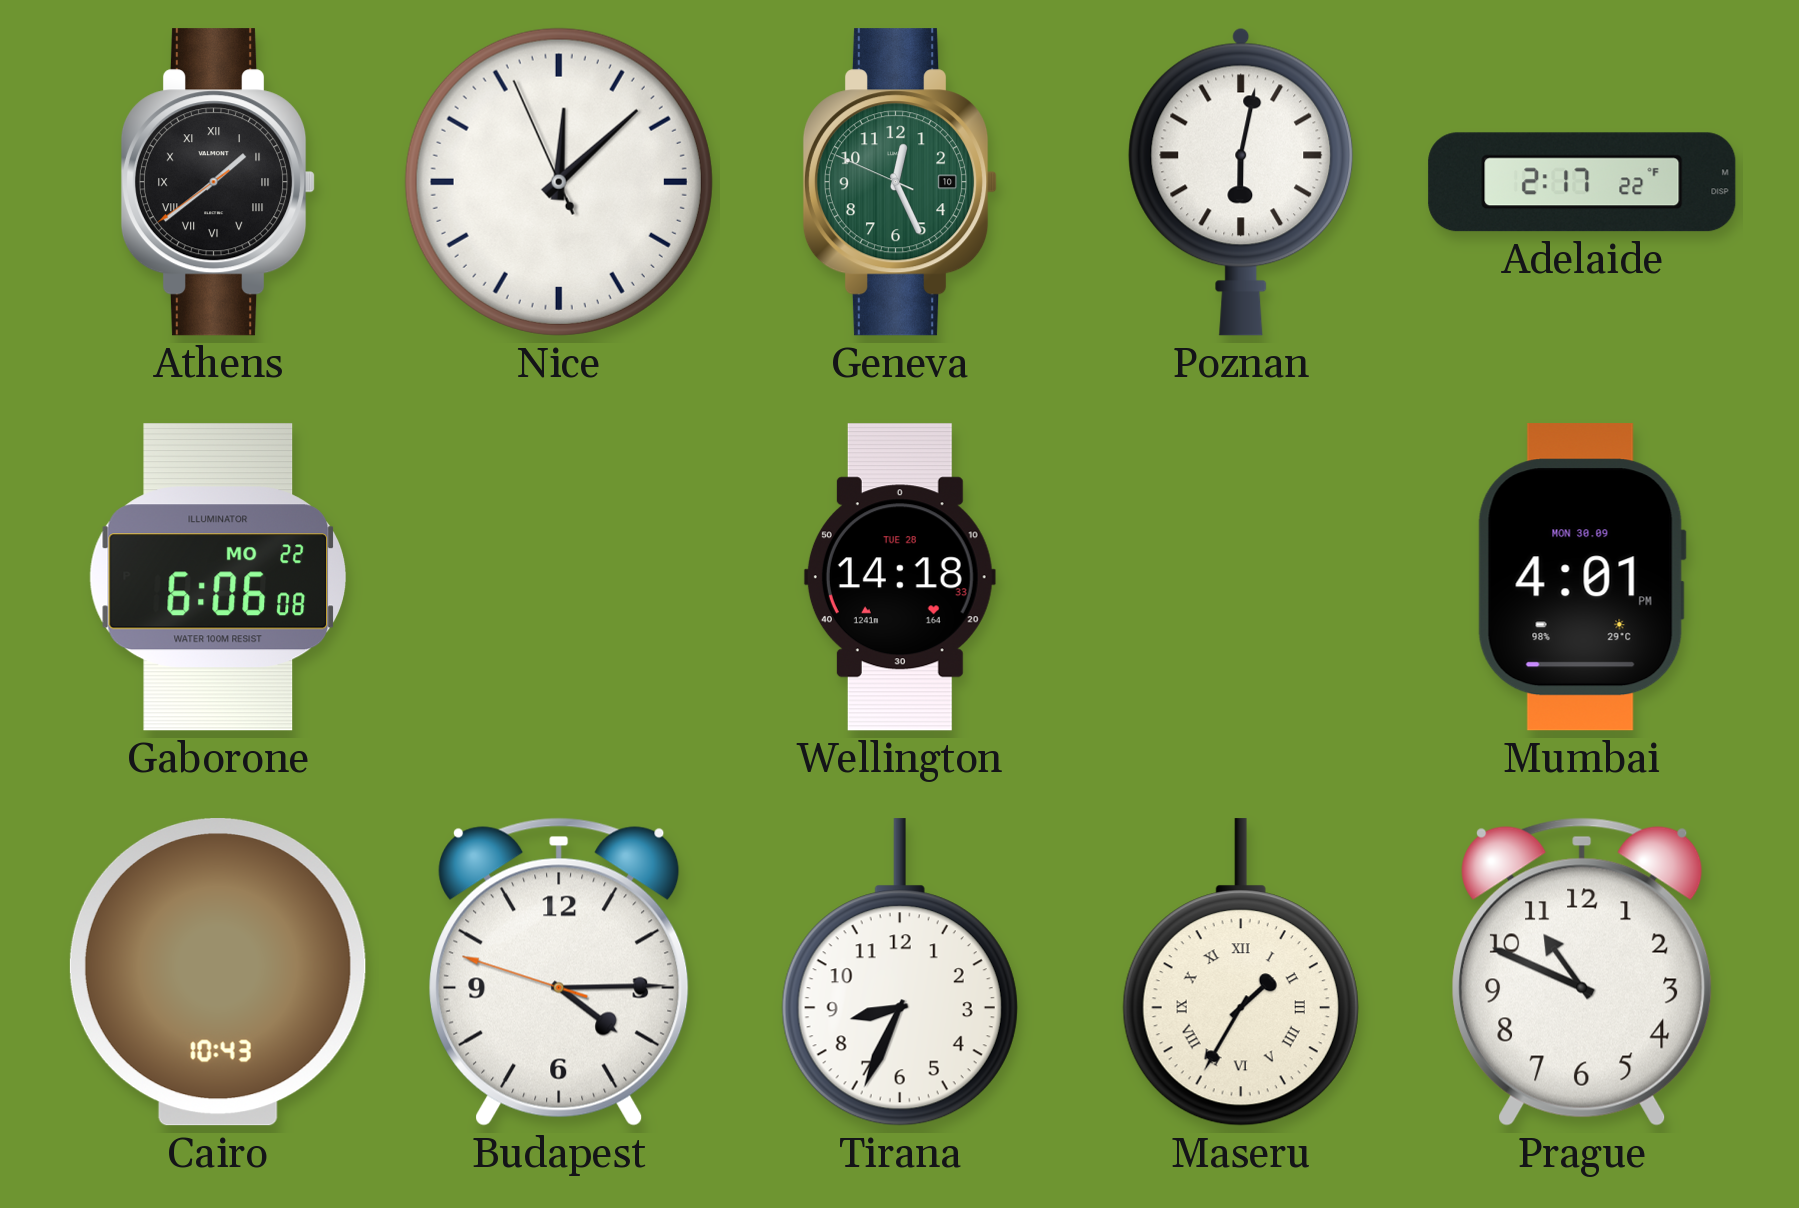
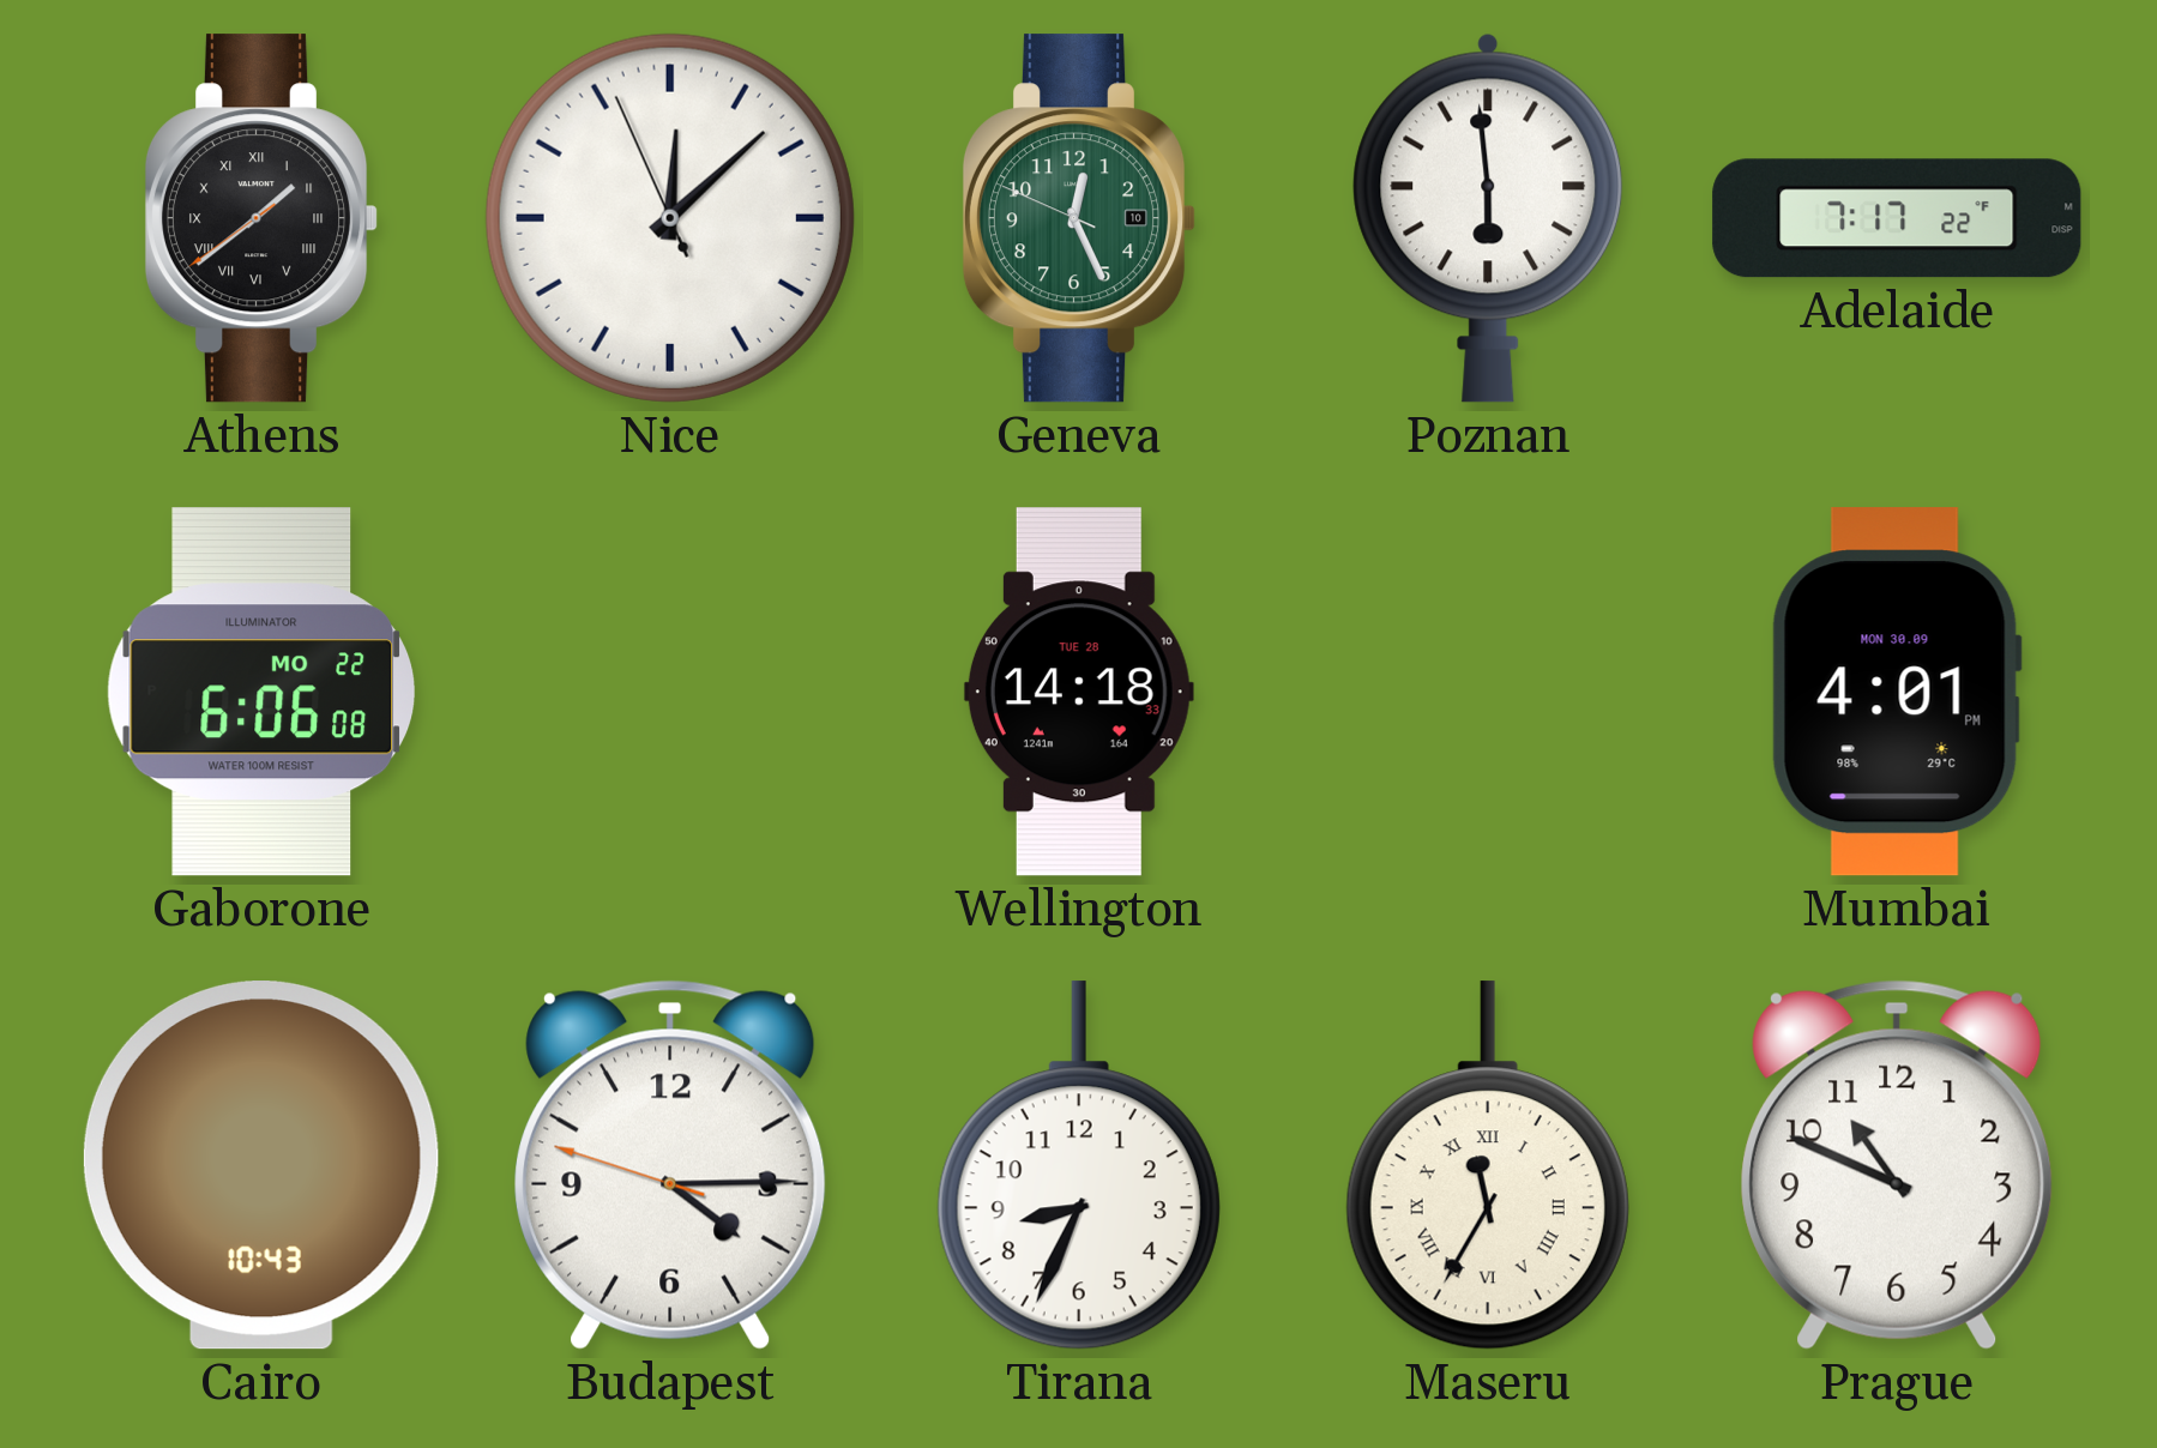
Poznan: 6:02 -> 5:59
Adelaide: 2:17 -> 7:17
Maseru: 1:35 -> 11:35
